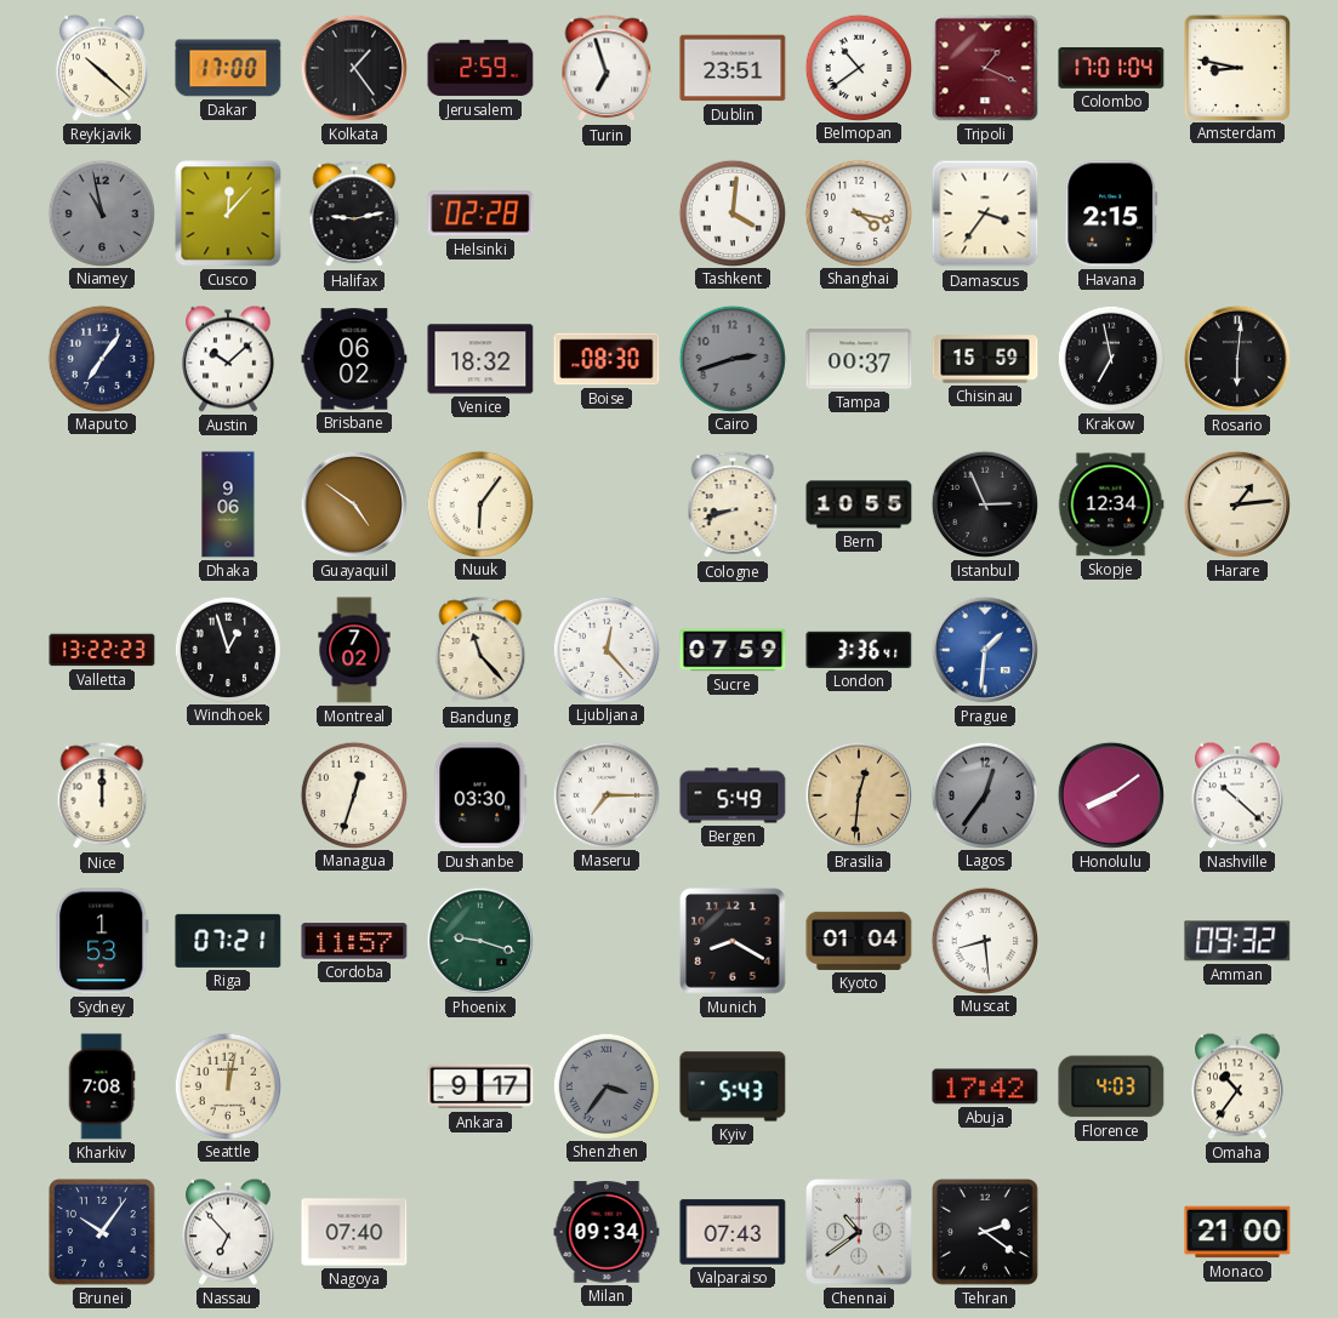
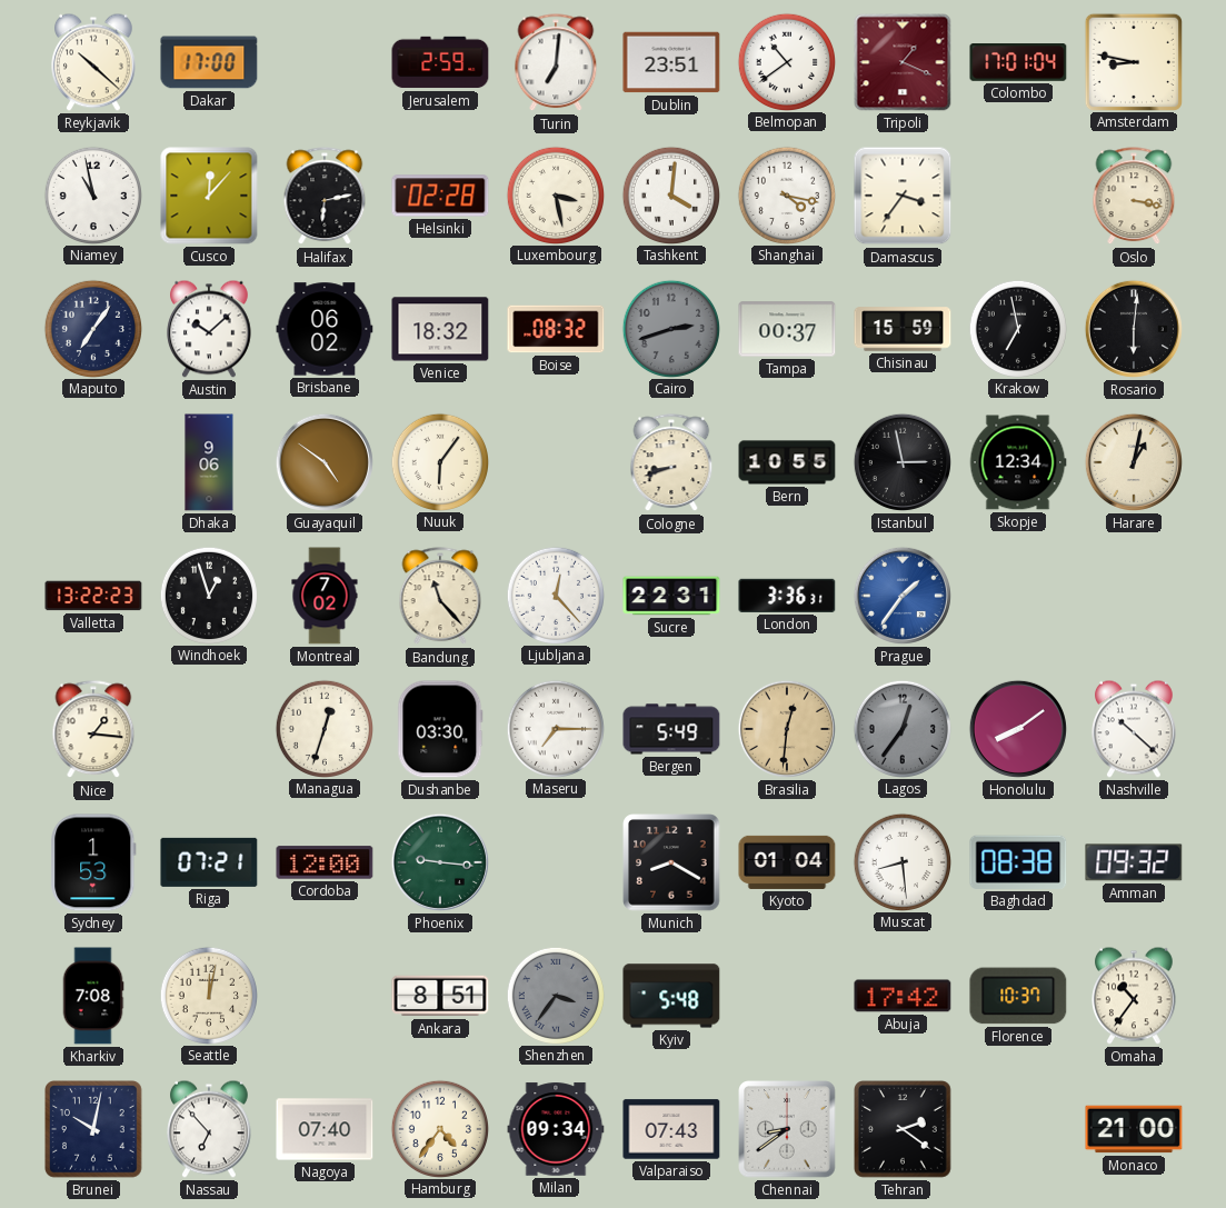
Kolkata: 1:24 -> none
Turin: 6:57 -> 7:01
Niamey dial: grey -> white
Halifax: 9:13 -> 6:13
Luxembourg: none -> 3:28
Havana: 2:15 -> none
Oslo: none -> 3:17
Boise: 08:30 -> 08:32
Istanbul: 2:56 -> 2:58
Harare: 1:14 -> 1:02
Sucre: 07:59 -> 22:31
London: 3:36:41 -> 3:36:31
Prague: 1:31 -> 1:36
Nice: 12:00 -> 1:16
Cordoba: 11:57 -> 12:00
Phoenix: 9:18 -> 9:16
Baghdad: none -> 08:38
Ankara: 9:17 -> 8:51
Kyiv: 5:43 -> 5:48
Florence: 4:03 -> 10:37
Brunei: 10:06 -> 10:02
Hamburg: none -> 4:36
Chennai: 10:39 -> 8:39
